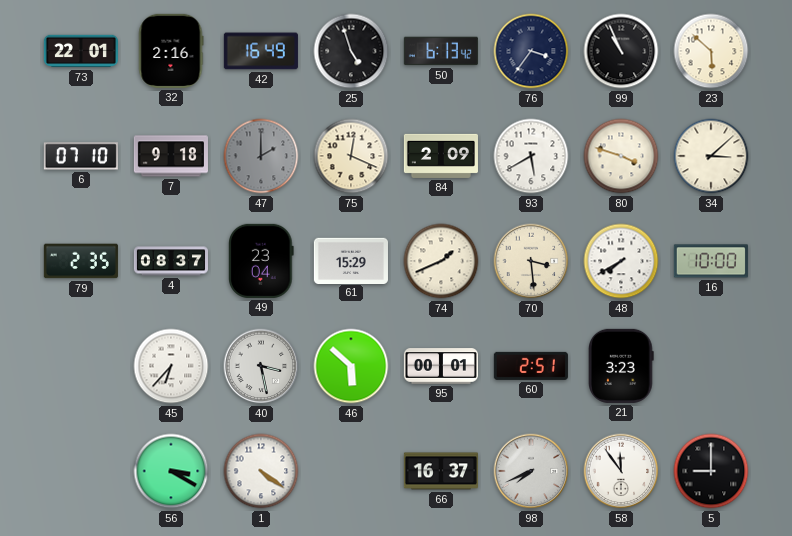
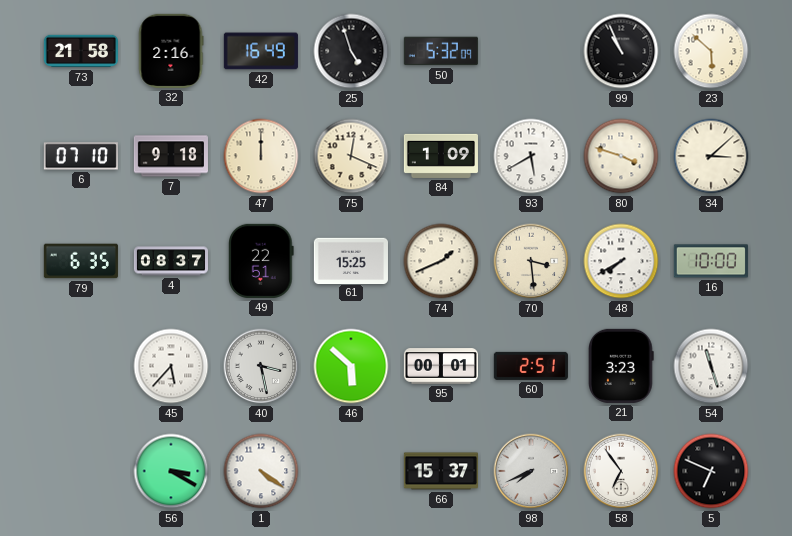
73: 22:01 -> 21:58
50: 6:13 -> 5:32
76: 3:36 -> none
47: 2:00 -> 12:00
47 dial: grey -> cream
84: 2:09 -> 1:09
79: 2:35 -> 6:35
49: 23:04 -> 22:51
61: 15:29 -> 15:25
45: 6:37 -> 5:37
54: none -> 11:27
66: 16:37 -> 15:37
58: 11:54 -> 6:54
5: 9:00 -> 6:49
